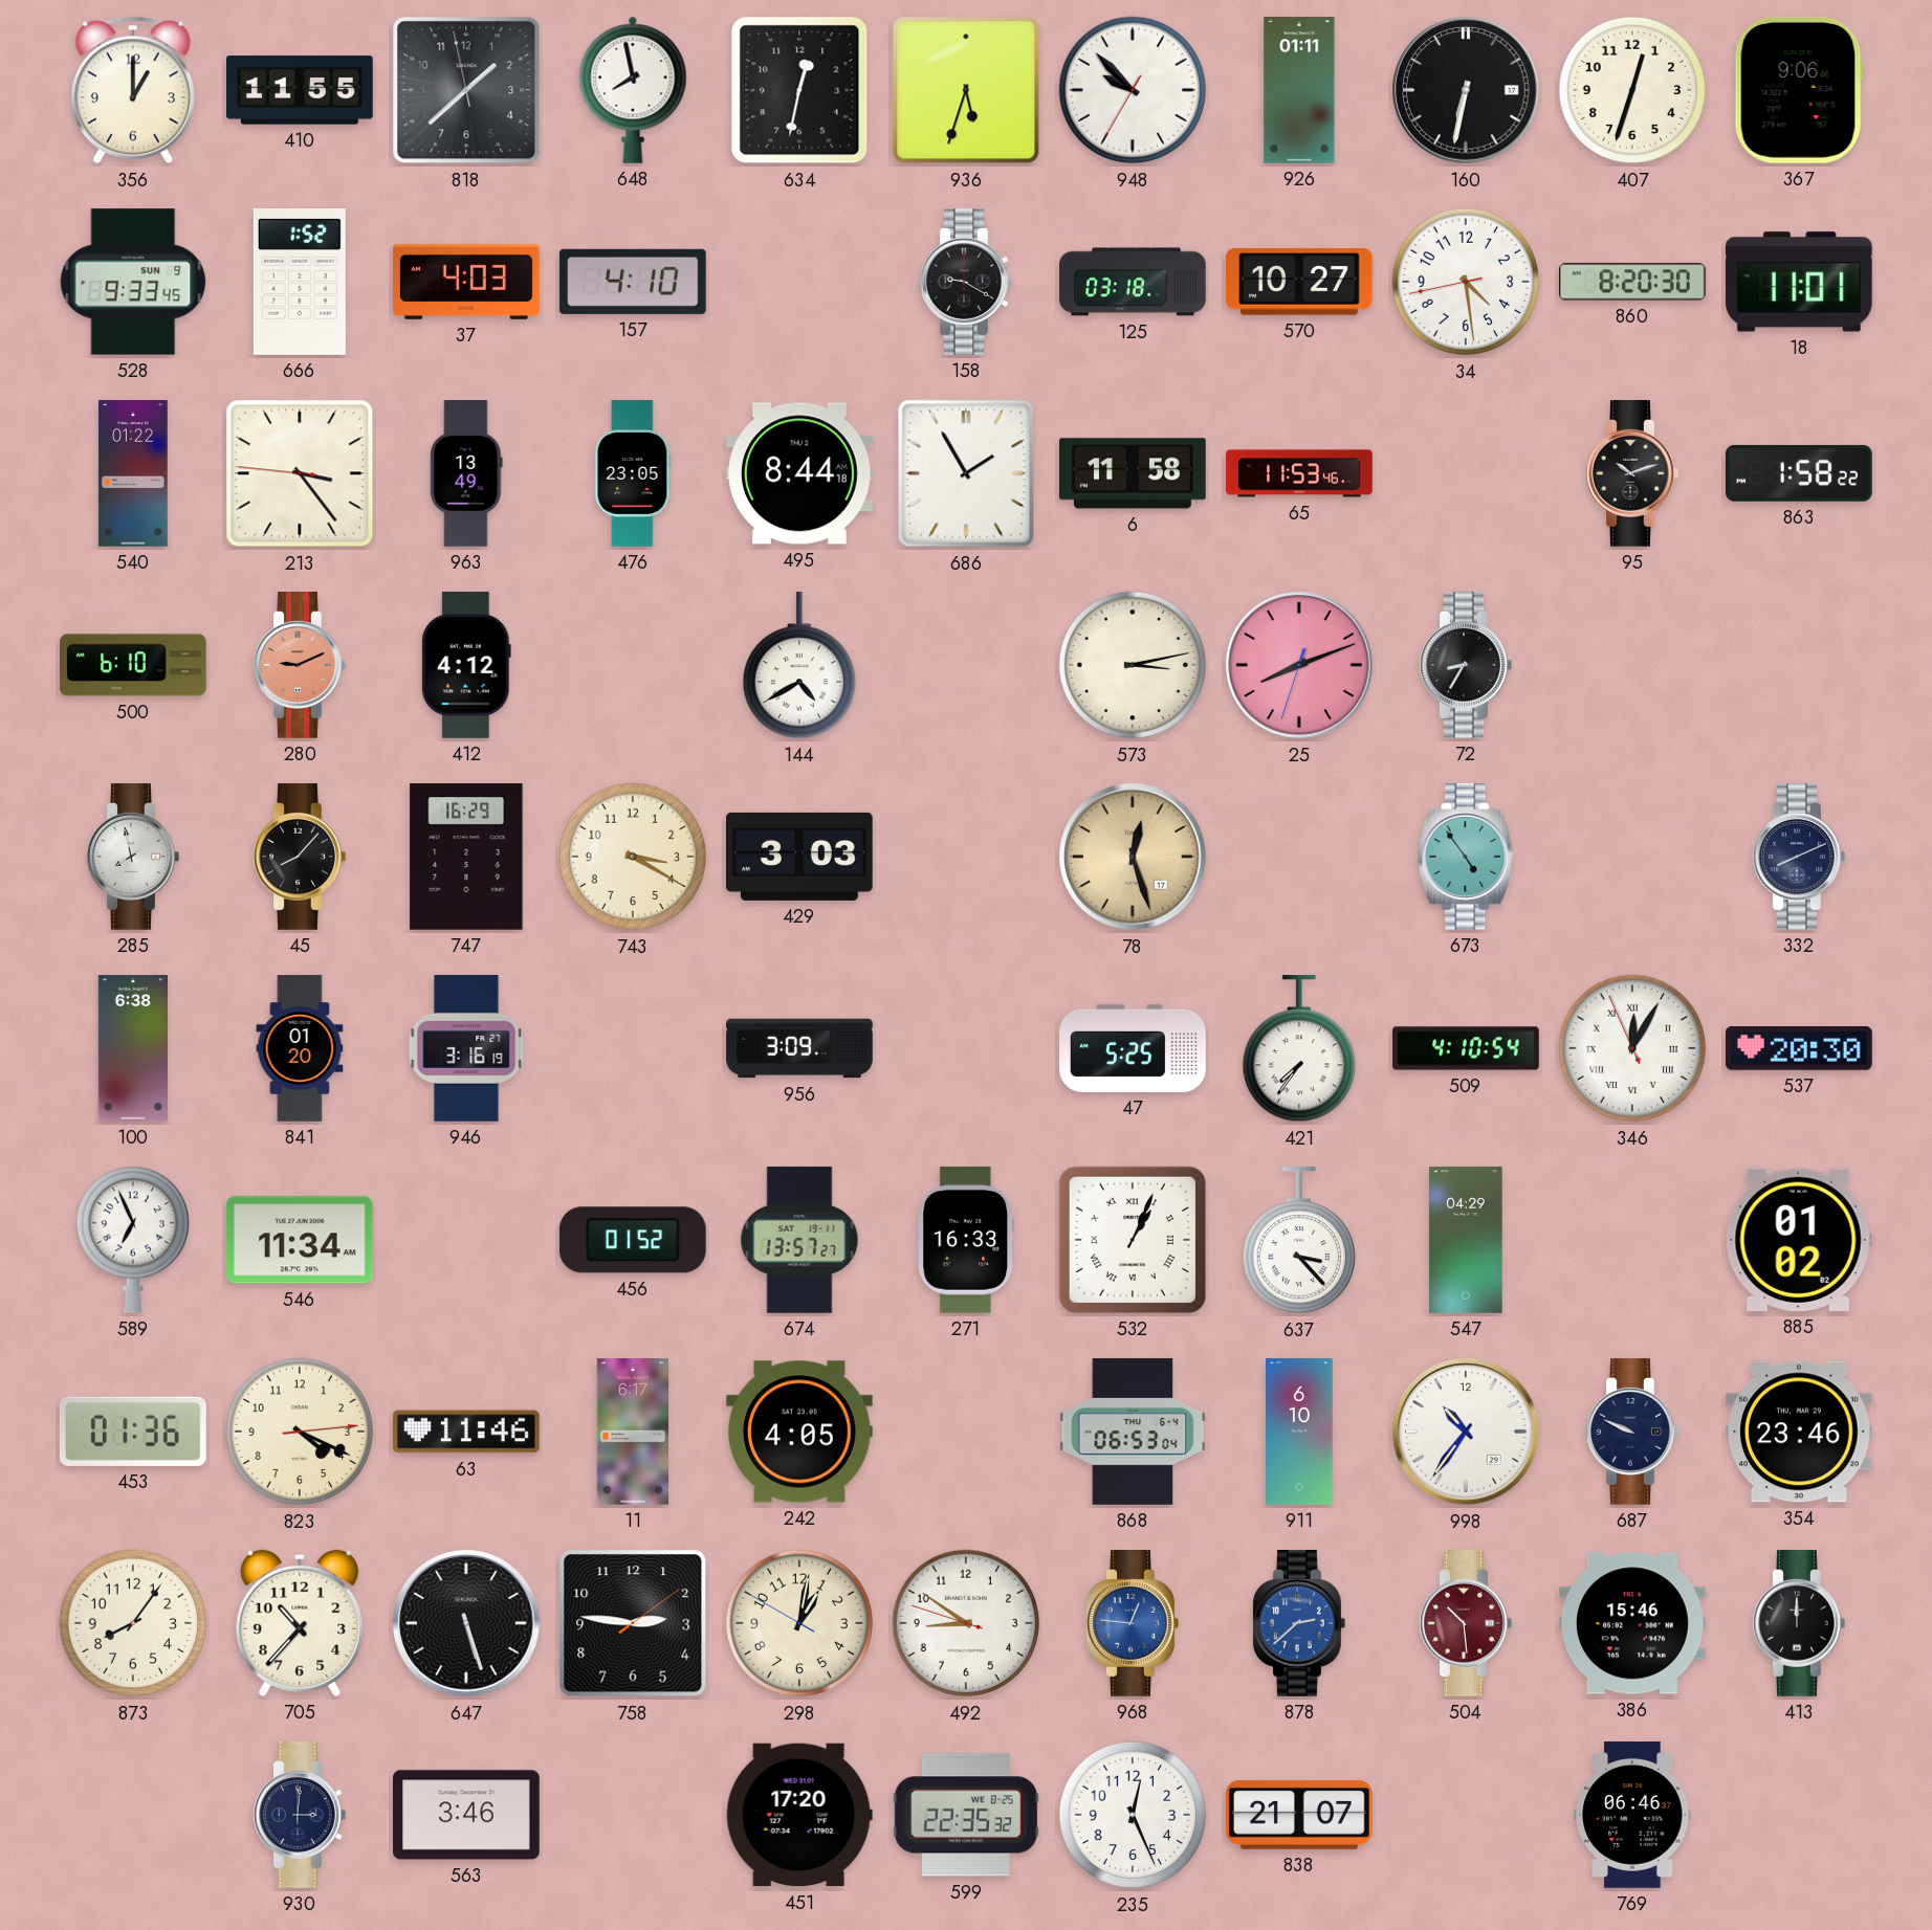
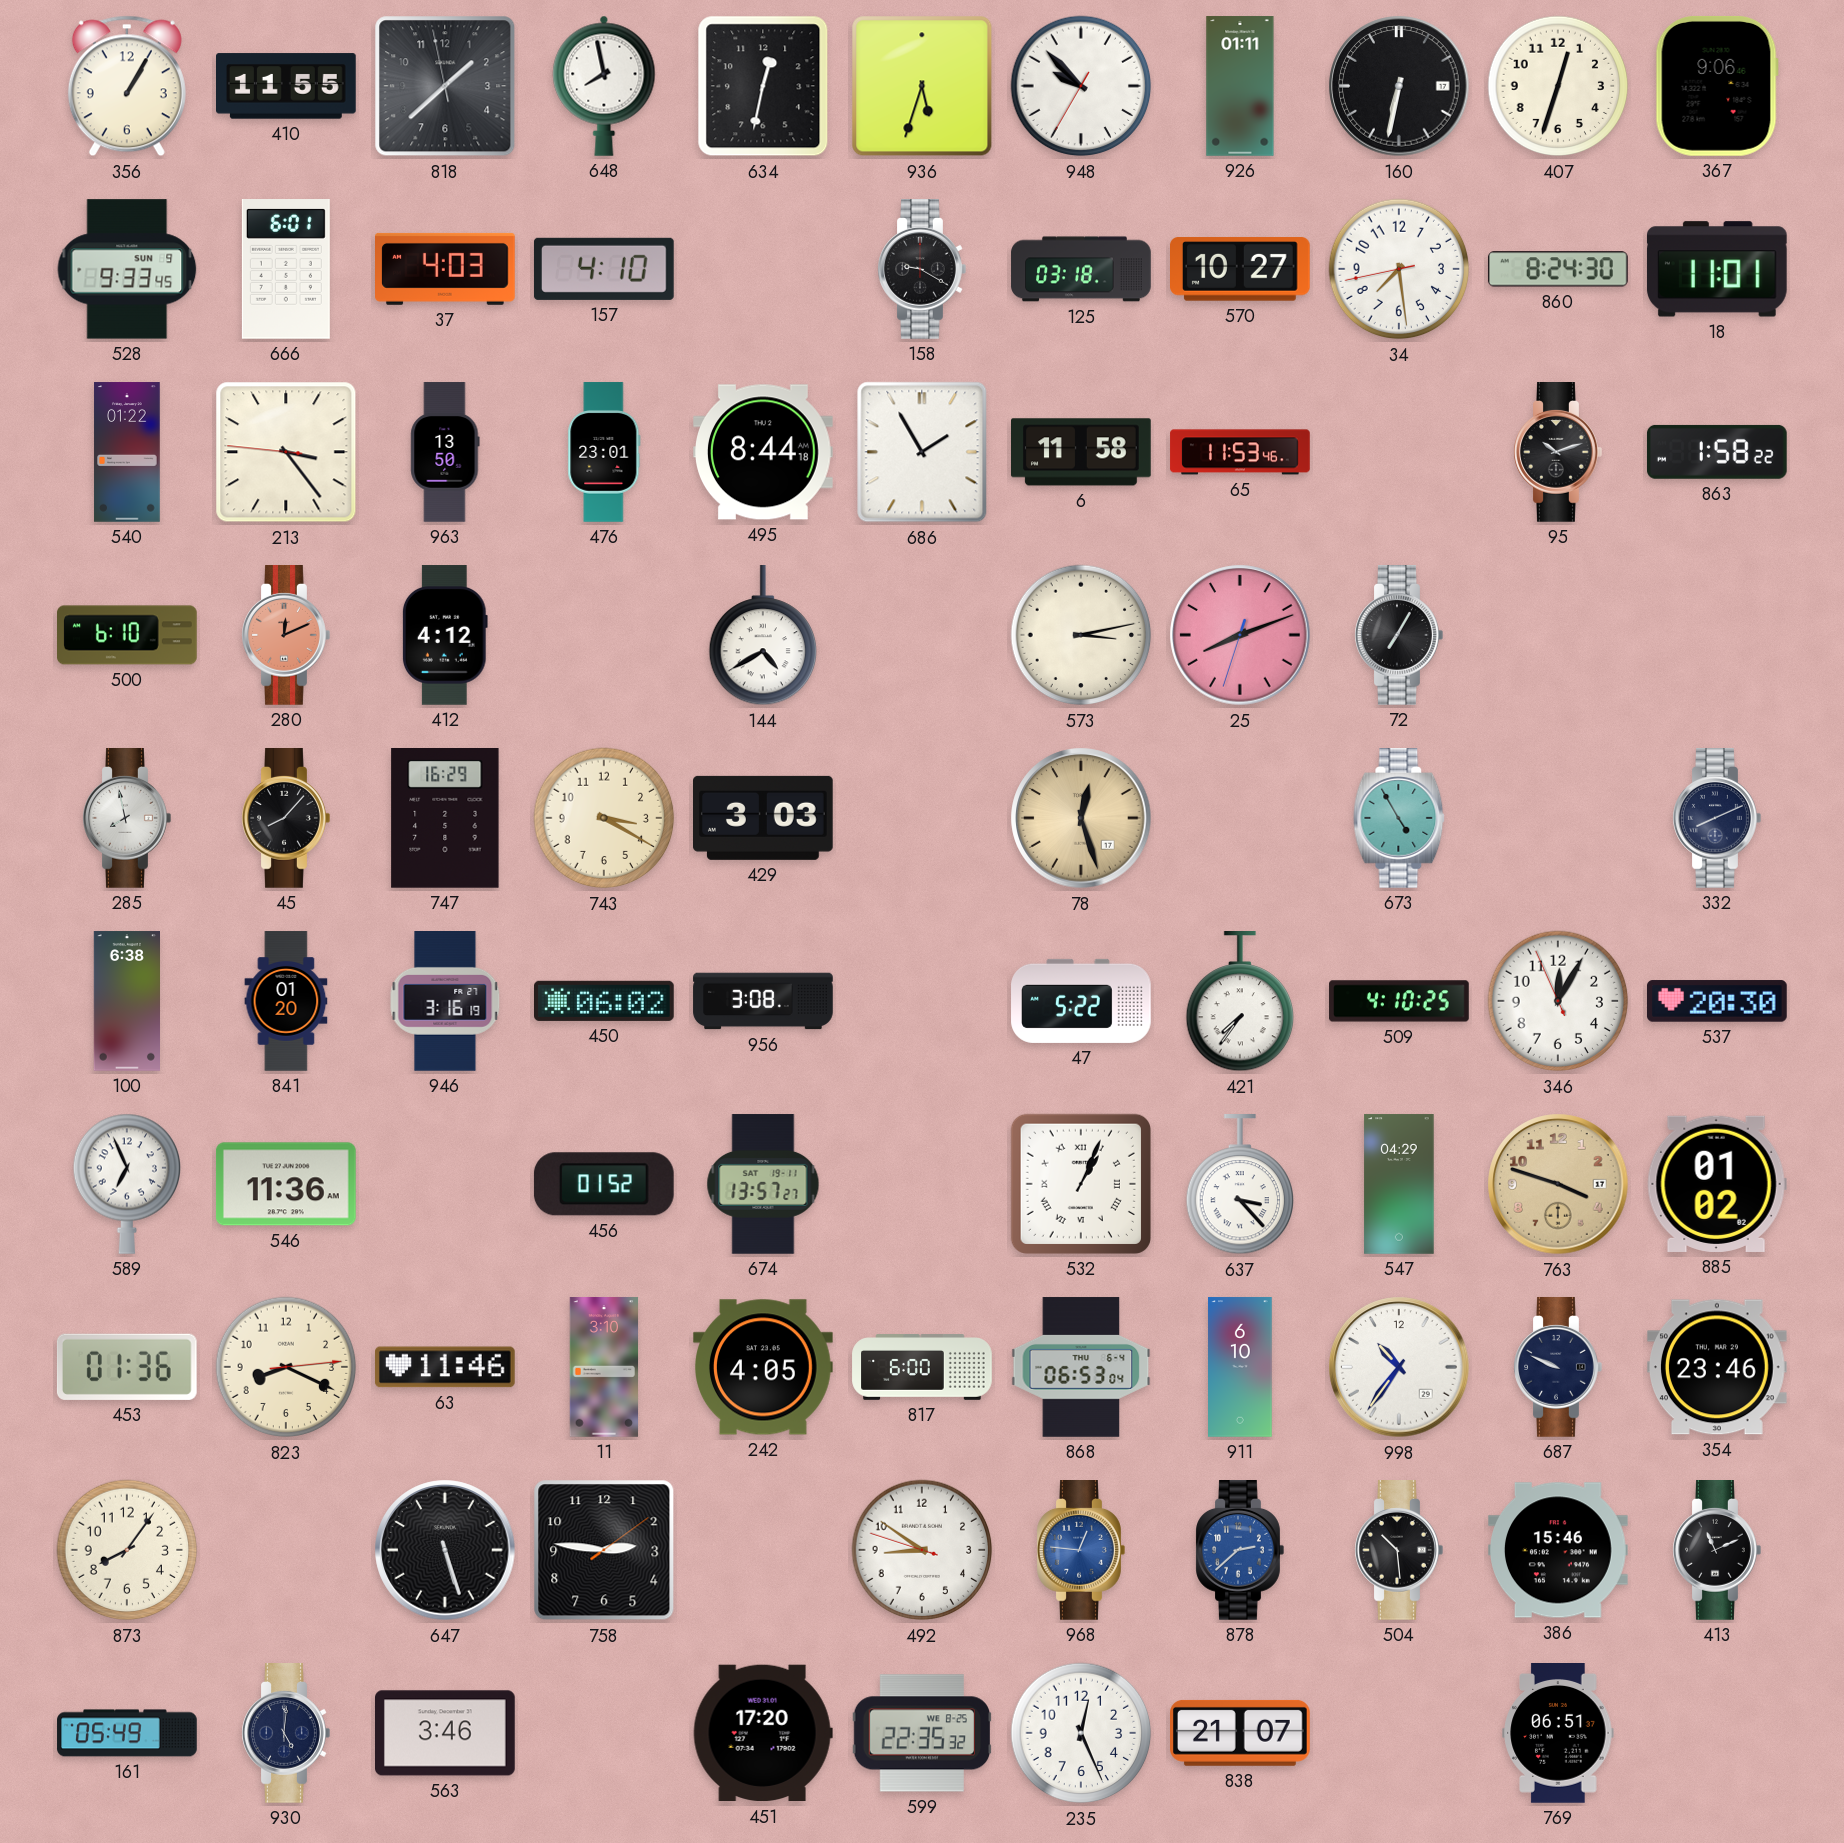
356: 1:00 -> 1:05
666: 1:52 -> 6:01
34: 4:28 -> 7:28
860: 8:20 -> 8:24
963: 13:49 -> 13:50
476: 23:05 -> 23:01
280: 9:11 -> 12:11
72: 8:35 -> 7:05
673: 4:54 -> 4:55
450: none -> 06:02
956: 3:09 -> 3:08
47: 5:25 -> 5:22
509: 4:10:54 -> 4:10:25
346 numerals: Roman -> Arabic
546: 11:34 -> 11:36
271: 16:33 -> none
763: none -> 3:48
823: 4:19 -> 8:19
11: 6:17 -> 3:10
817: none -> 6:00
705: 10:37 -> none
298: 1:01 -> none
504 dial: burgundy -> black
413: 12:00 -> 11:11
161: none -> 05:49
930: 3:01 -> 5:01
769: 06:46 -> 06:51
